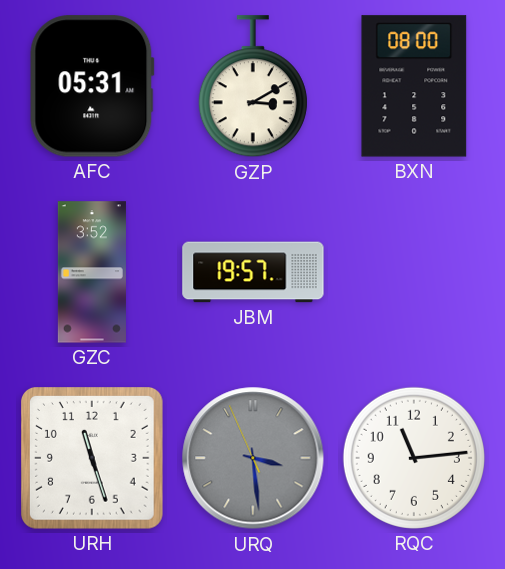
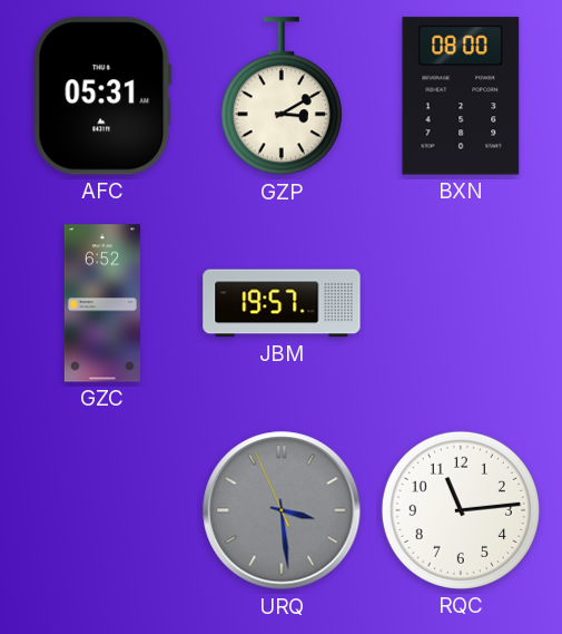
GZC: 3:52 -> 6:52
URH: 11:27 -> none
